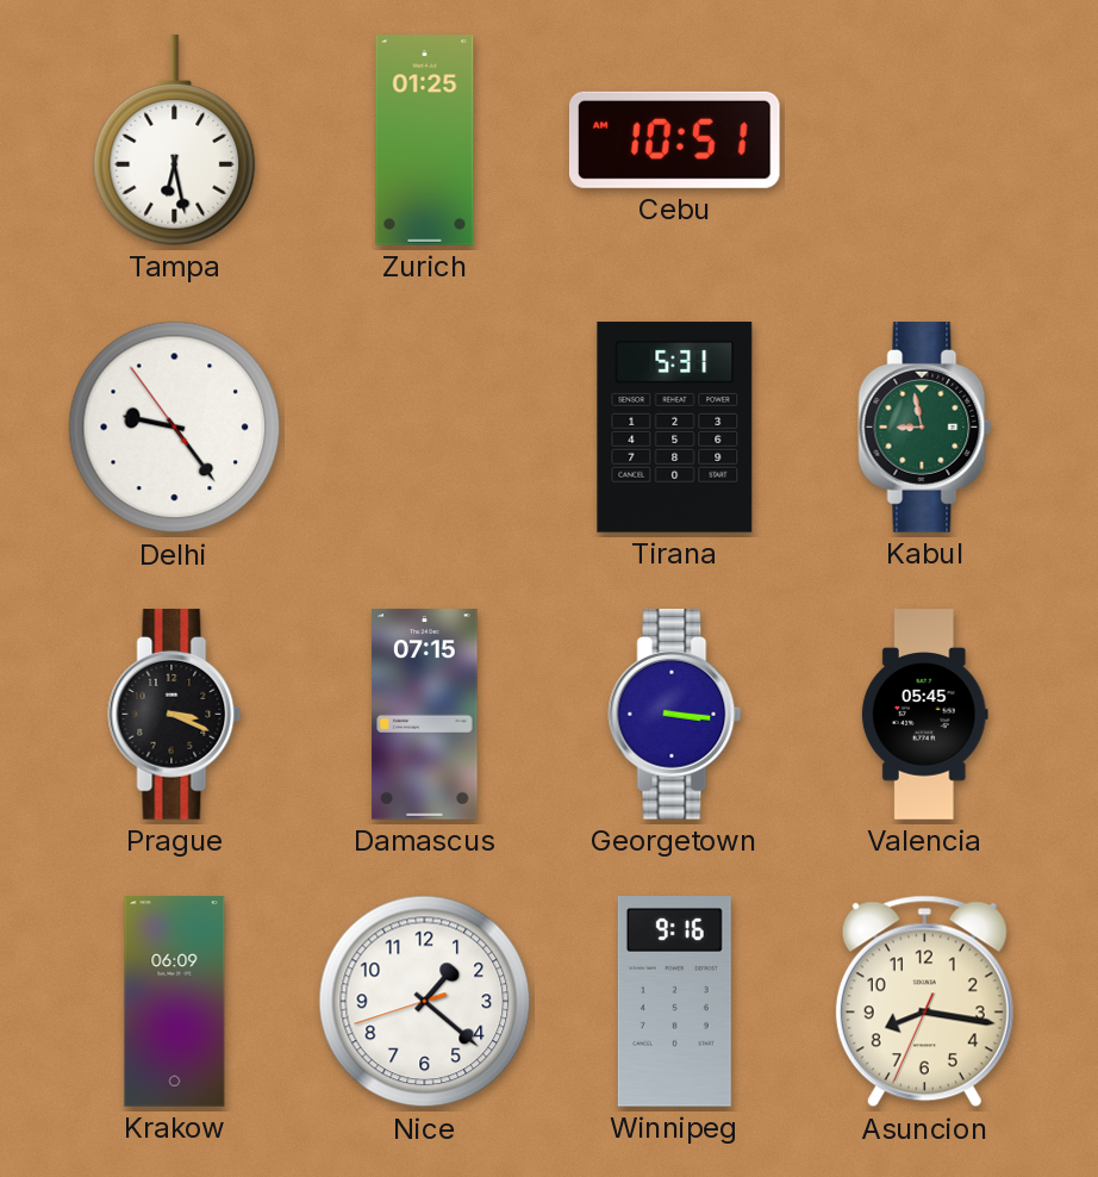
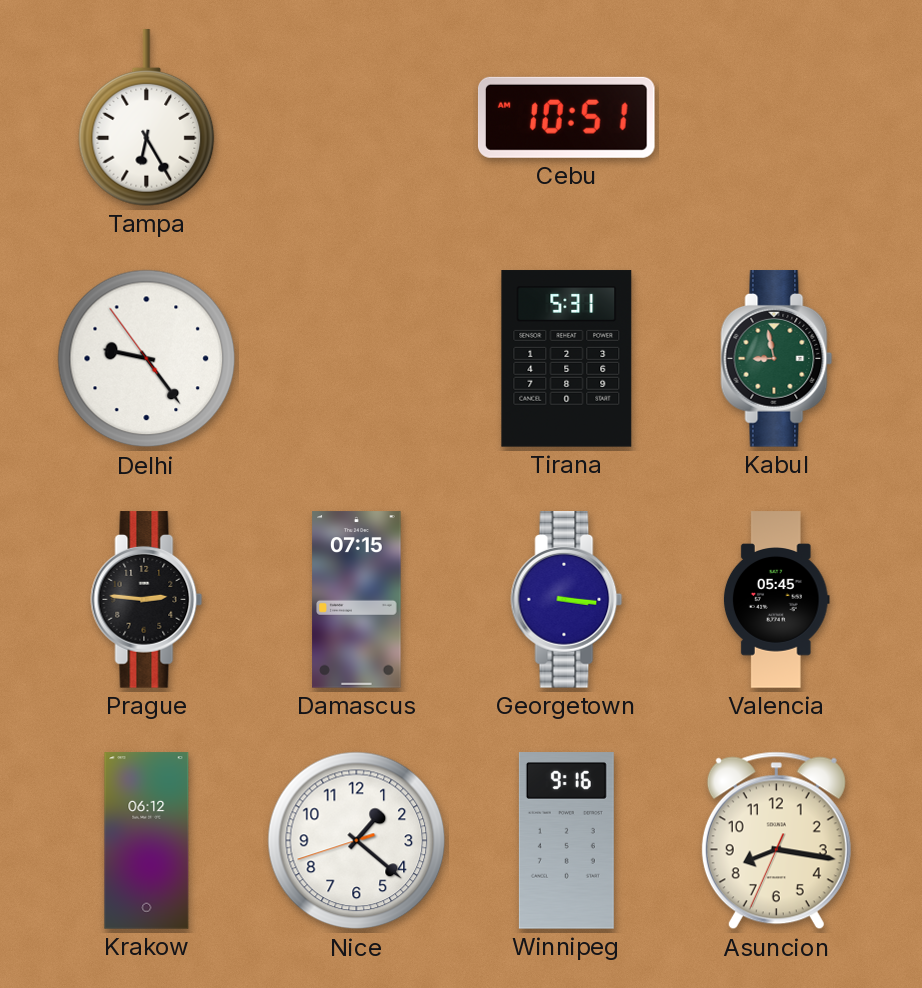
Tampa: 6:28 -> 6:25
Zurich: 01:25 -> none
Prague: 3:19 -> 2:46
Krakow: 06:09 -> 06:12
